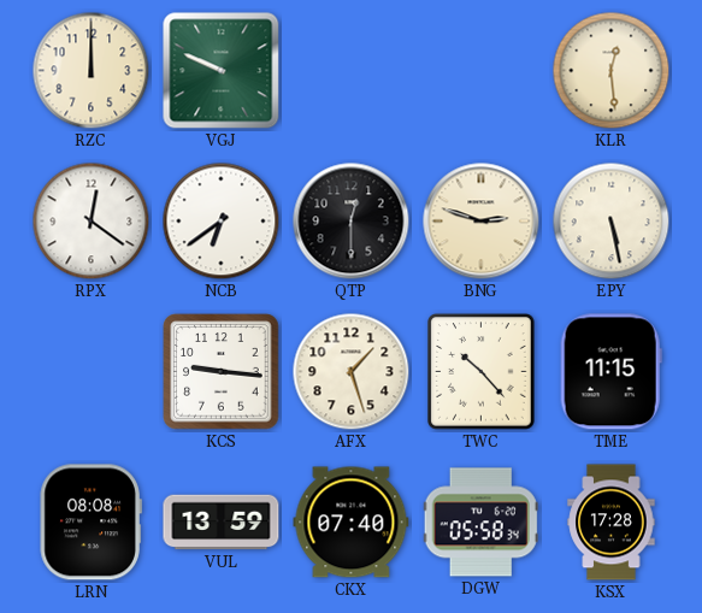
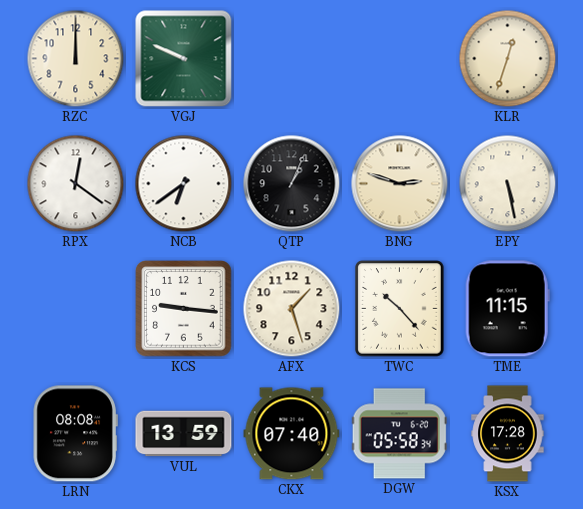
KLR: 12:29 -> 12:33
QTP: 12:30 -> 1:04
